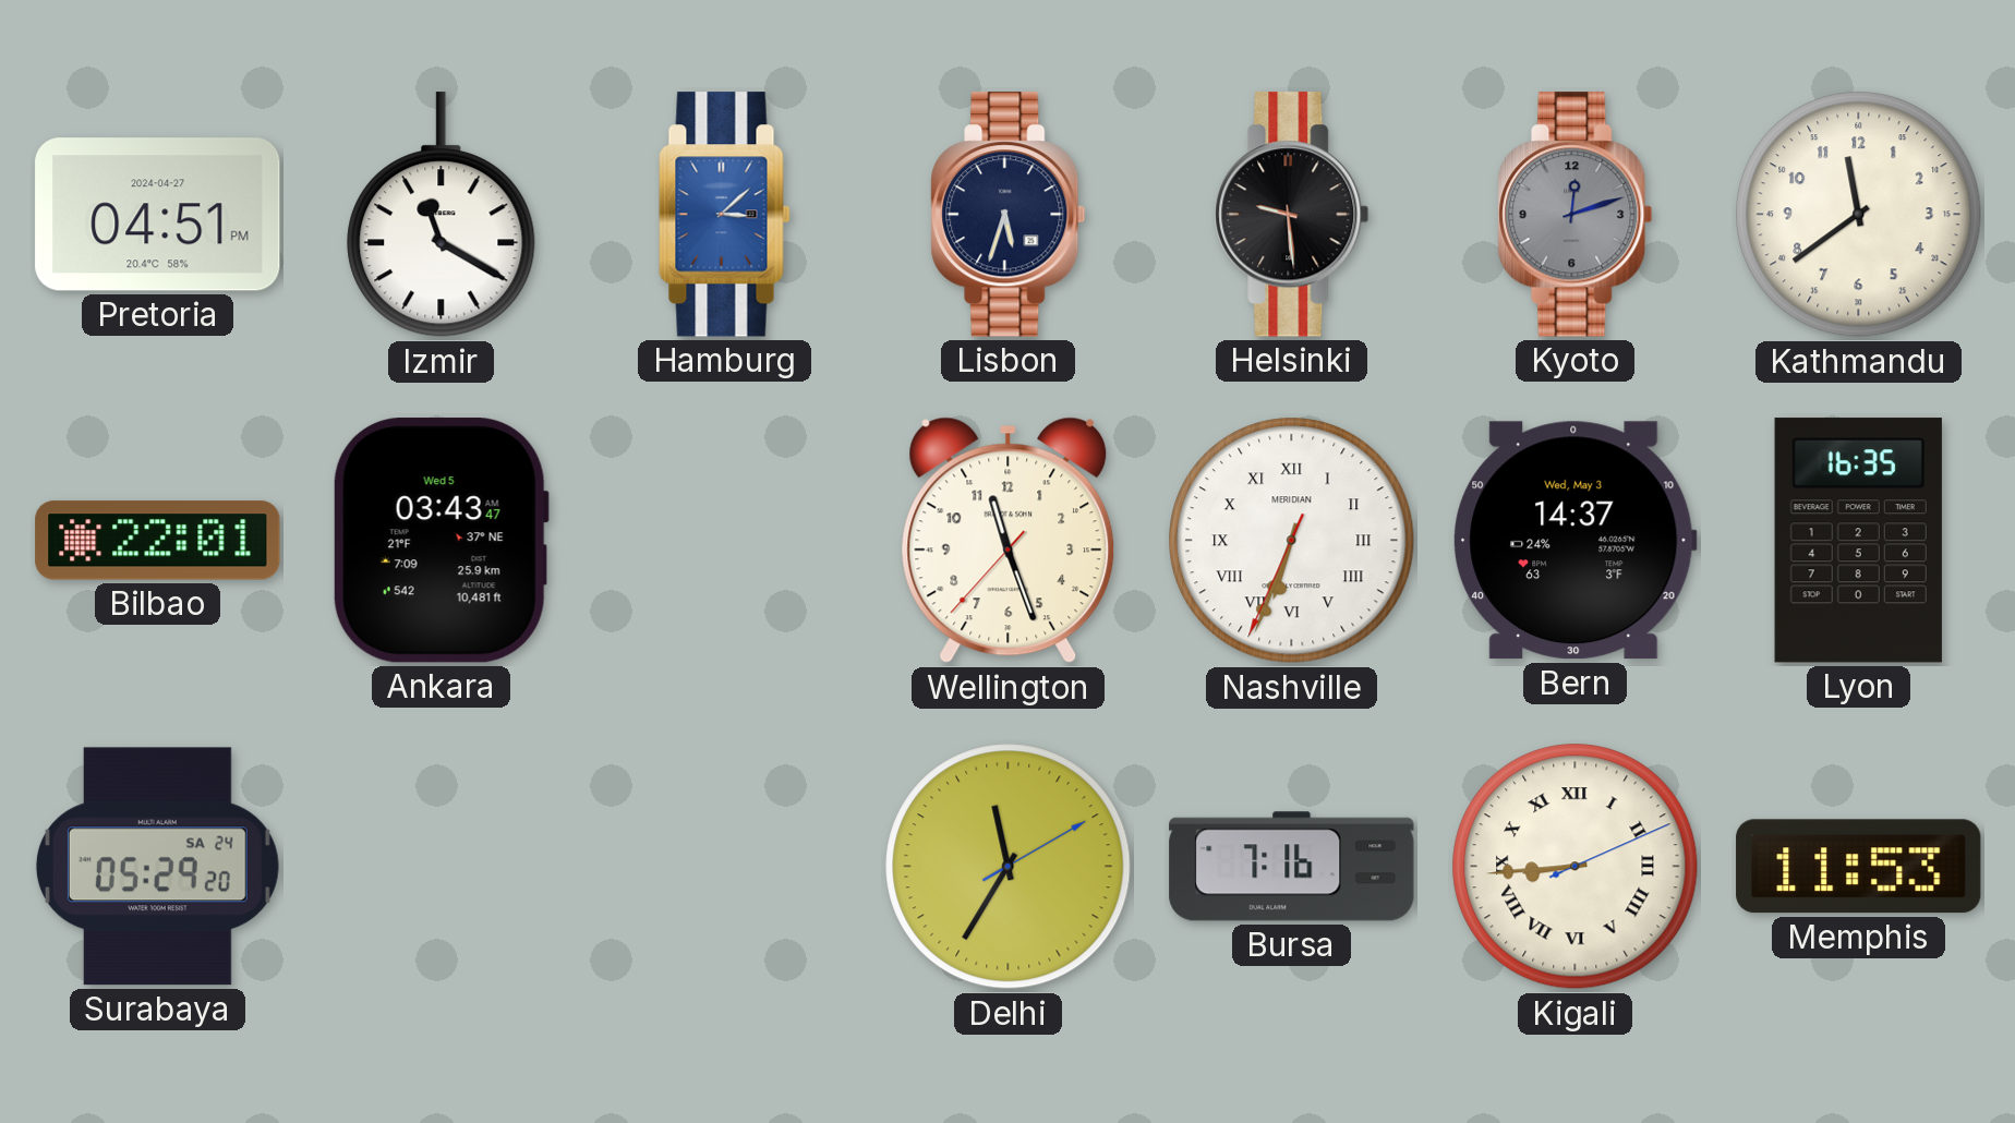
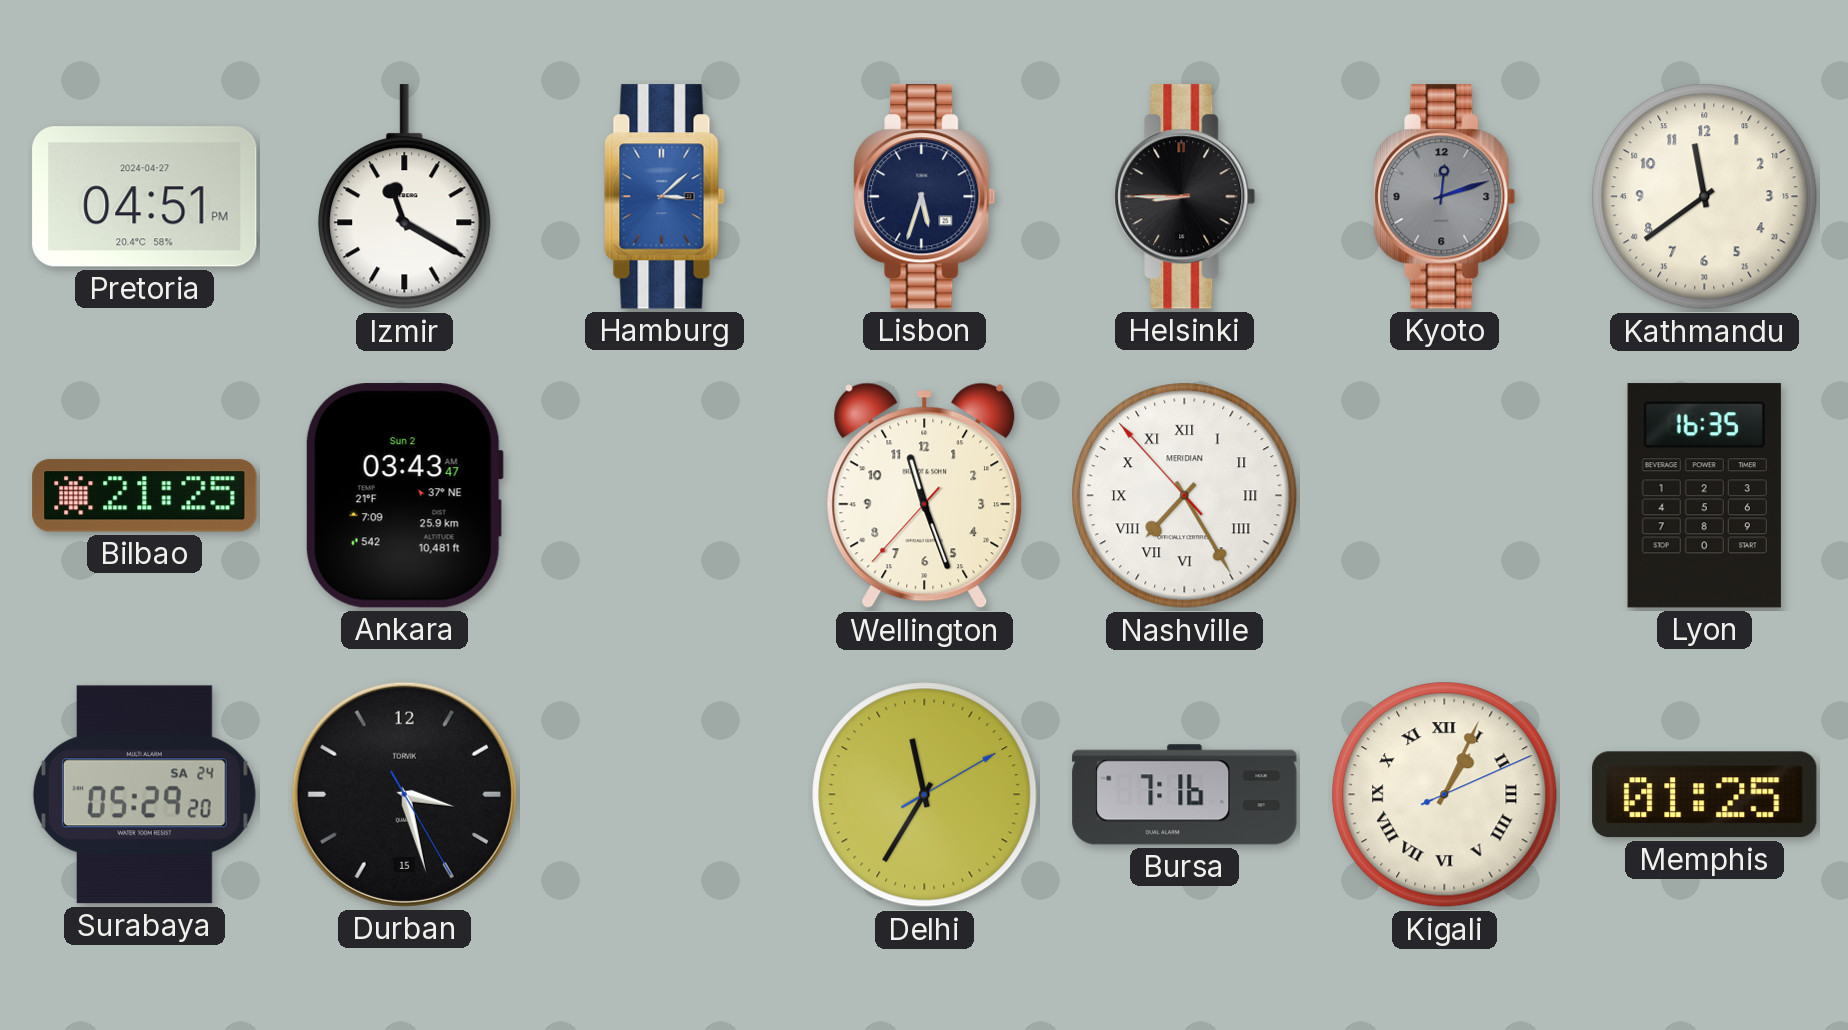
Helsinki: 9:29 -> 8:45
Bilbao: 22:01 -> 21:25
Ankara date: Wed 5 -> Sun 2
Nashville: 6:33 -> 7:24
Bern: 14:37 -> none
Durban: none -> 3:27
Kigali: 8:44 -> 1:04
Memphis: 11:53 -> 01:25
